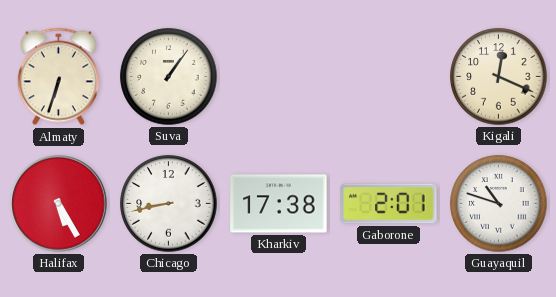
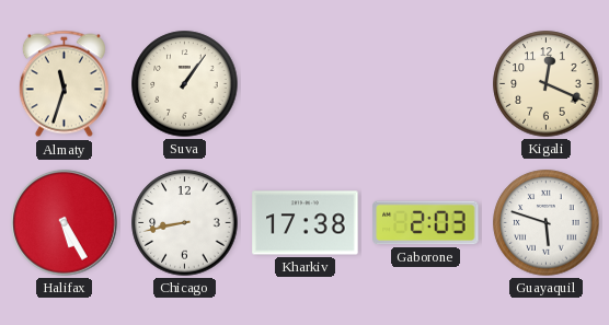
Almaty: 6:33 -> 11:33
Gaborone: 2:01 -> 2:03
Guayaquil: 10:48 -> 5:48
